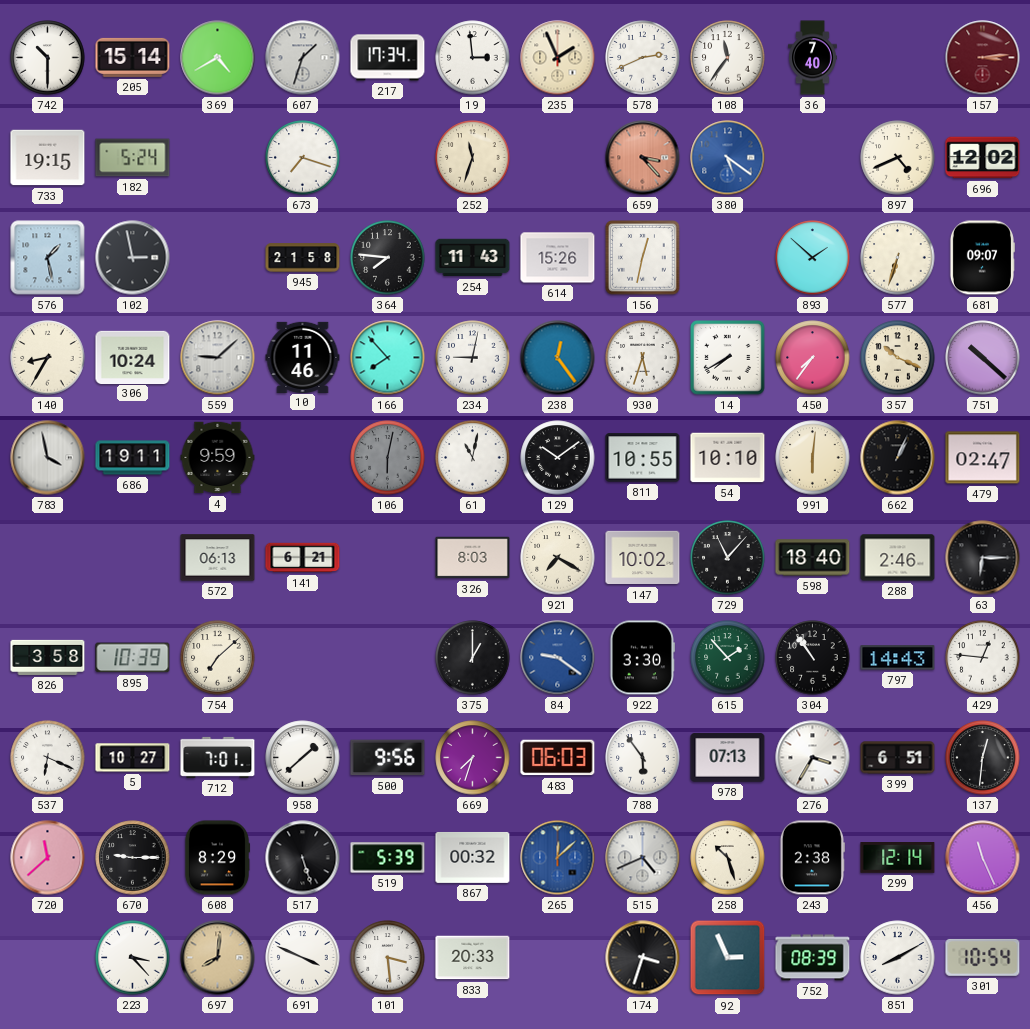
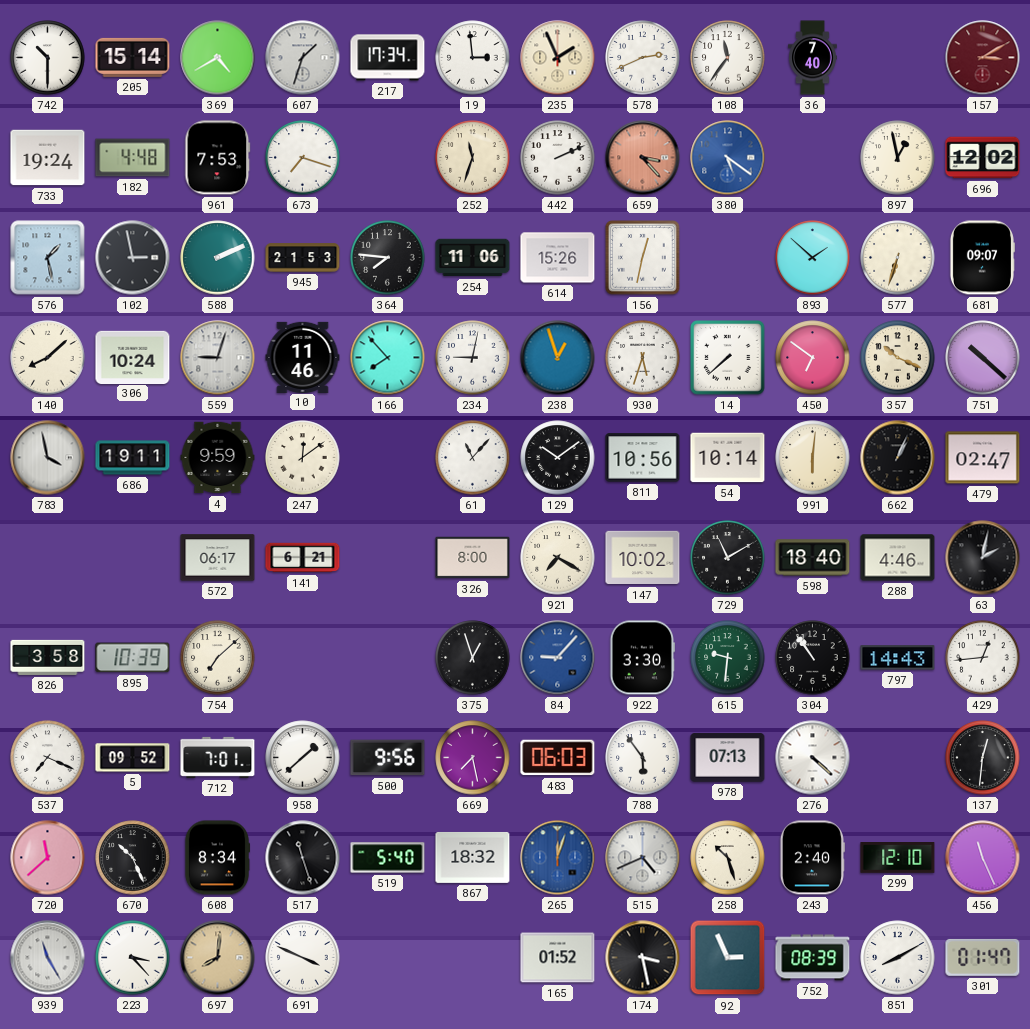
157: 3:14 -> 3:10
733: 19:15 -> 19:24
182: 5:24 -> 4:48
961: none -> 7:53
442: none -> 2:11
897: 4:41 -> 12:58
588: none -> 2:11
945: 21:58 -> 21:53
254: 11:43 -> 11:06
140: 8:35 -> 8:08
559: 9:08 -> 9:03
238: 12:24 -> 12:57
14: 7:40 -> 7:38
450: 7:36 -> 6:51
247: none -> 12:09
106: 6:02 -> none
61: 11:02 -> 11:07
811: 10:55 -> 10:56
54: 10:10 -> 10:14
572: 06:13 -> 06:17
326: 8:03 -> 8:00
729: 11:07 -> 11:10
288: 2:46 -> 4:46
63: 6:15 -> 2:02
375: 1:00 -> 12:57
84: 9:21 -> 9:07
615: 1:53 -> 9:31
429: 12:46 -> 12:44
537: 6:19 -> 7:19
5: 10:27 -> 09:52
669: 7:33 -> 7:28
276: 3:35 -> 4:22
399: 6:51 -> none
670: 9:15 -> 10:26
608: 8:29 -> 8:34
517: 5:27 -> 11:27
519: 5:39 -> 5:40
867: 00:32 -> 18:32
265: 12:08 -> 12:03
243: 2:38 -> 2:40
299: 12:14 -> 12:10
939: none -> 11:25
101: 3:29 -> none
833: 20:33 -> none
165: none -> 01:52
174: 3:33 -> 3:28
301: 10:54 -> 01:47
